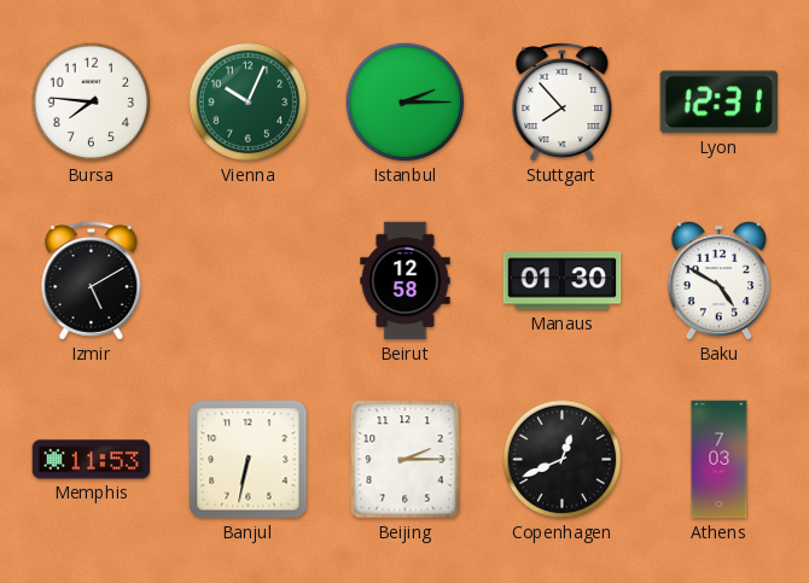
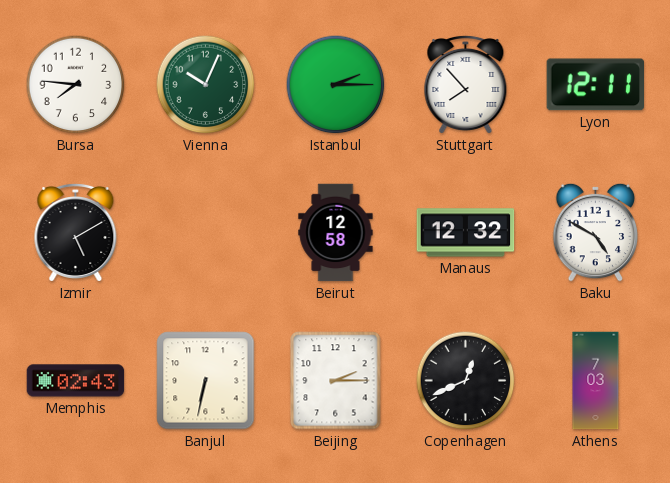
Lyon: 12:31 -> 12:11
Manaus: 01:30 -> 12:32
Memphis: 11:53 -> 02:43
